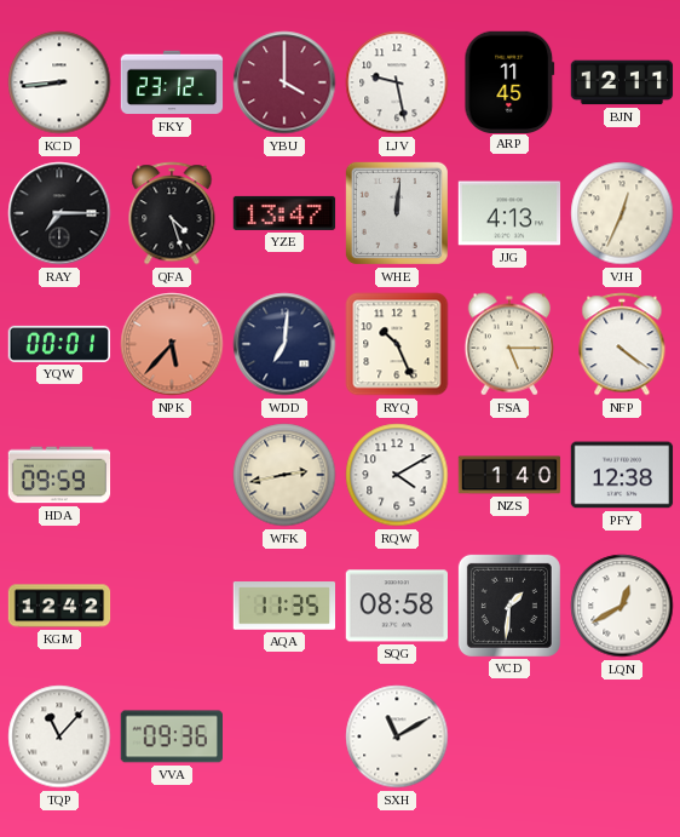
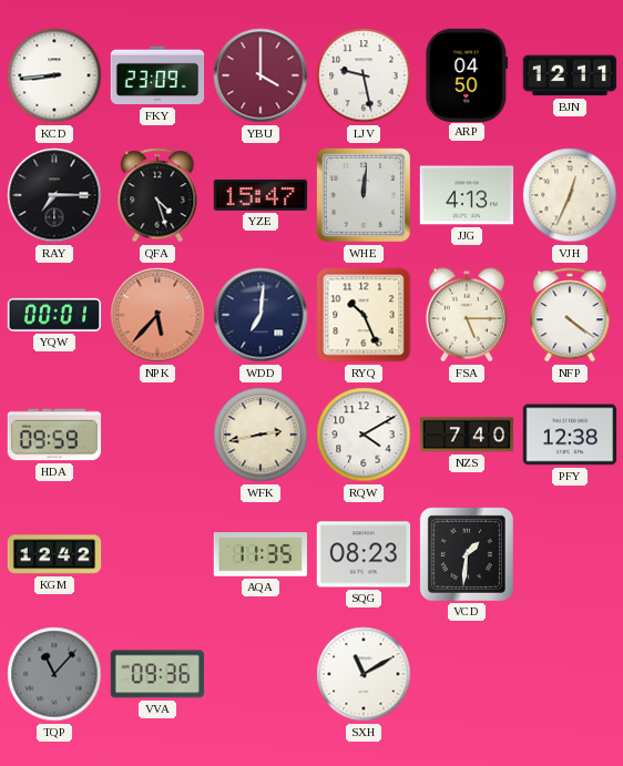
FKY: 23:12 -> 23:09
ARP: 11:45 -> 04:50
YZE: 13:47 -> 15:47
NZS: 1:40 -> 7:40
SQG: 08:58 -> 08:23
LQN: 12:40 -> none
TQP dial: white -> grey
